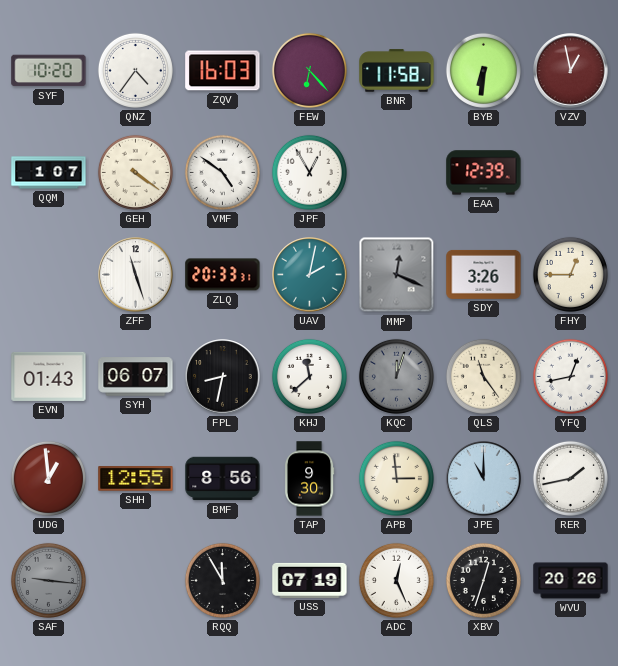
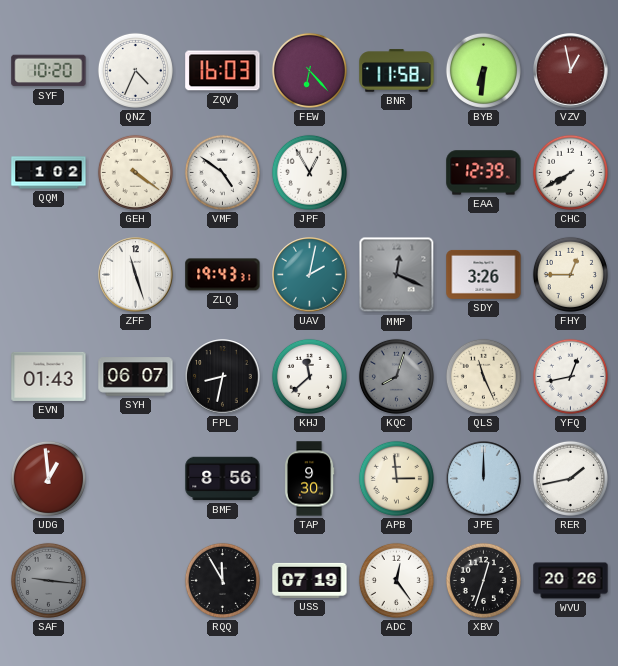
QNZ: 4:36 -> 4:34
QQM: 1:07 -> 1:02
CHC: none -> 7:40
ZLQ: 20:33 -> 19:43
KQC: 12:03 -> 8:03
QLS: 11:24 -> 11:26
SHH: 12:55 -> none
JPE: 11:00 -> 12:00
ADC: 12:26 -> 12:24
